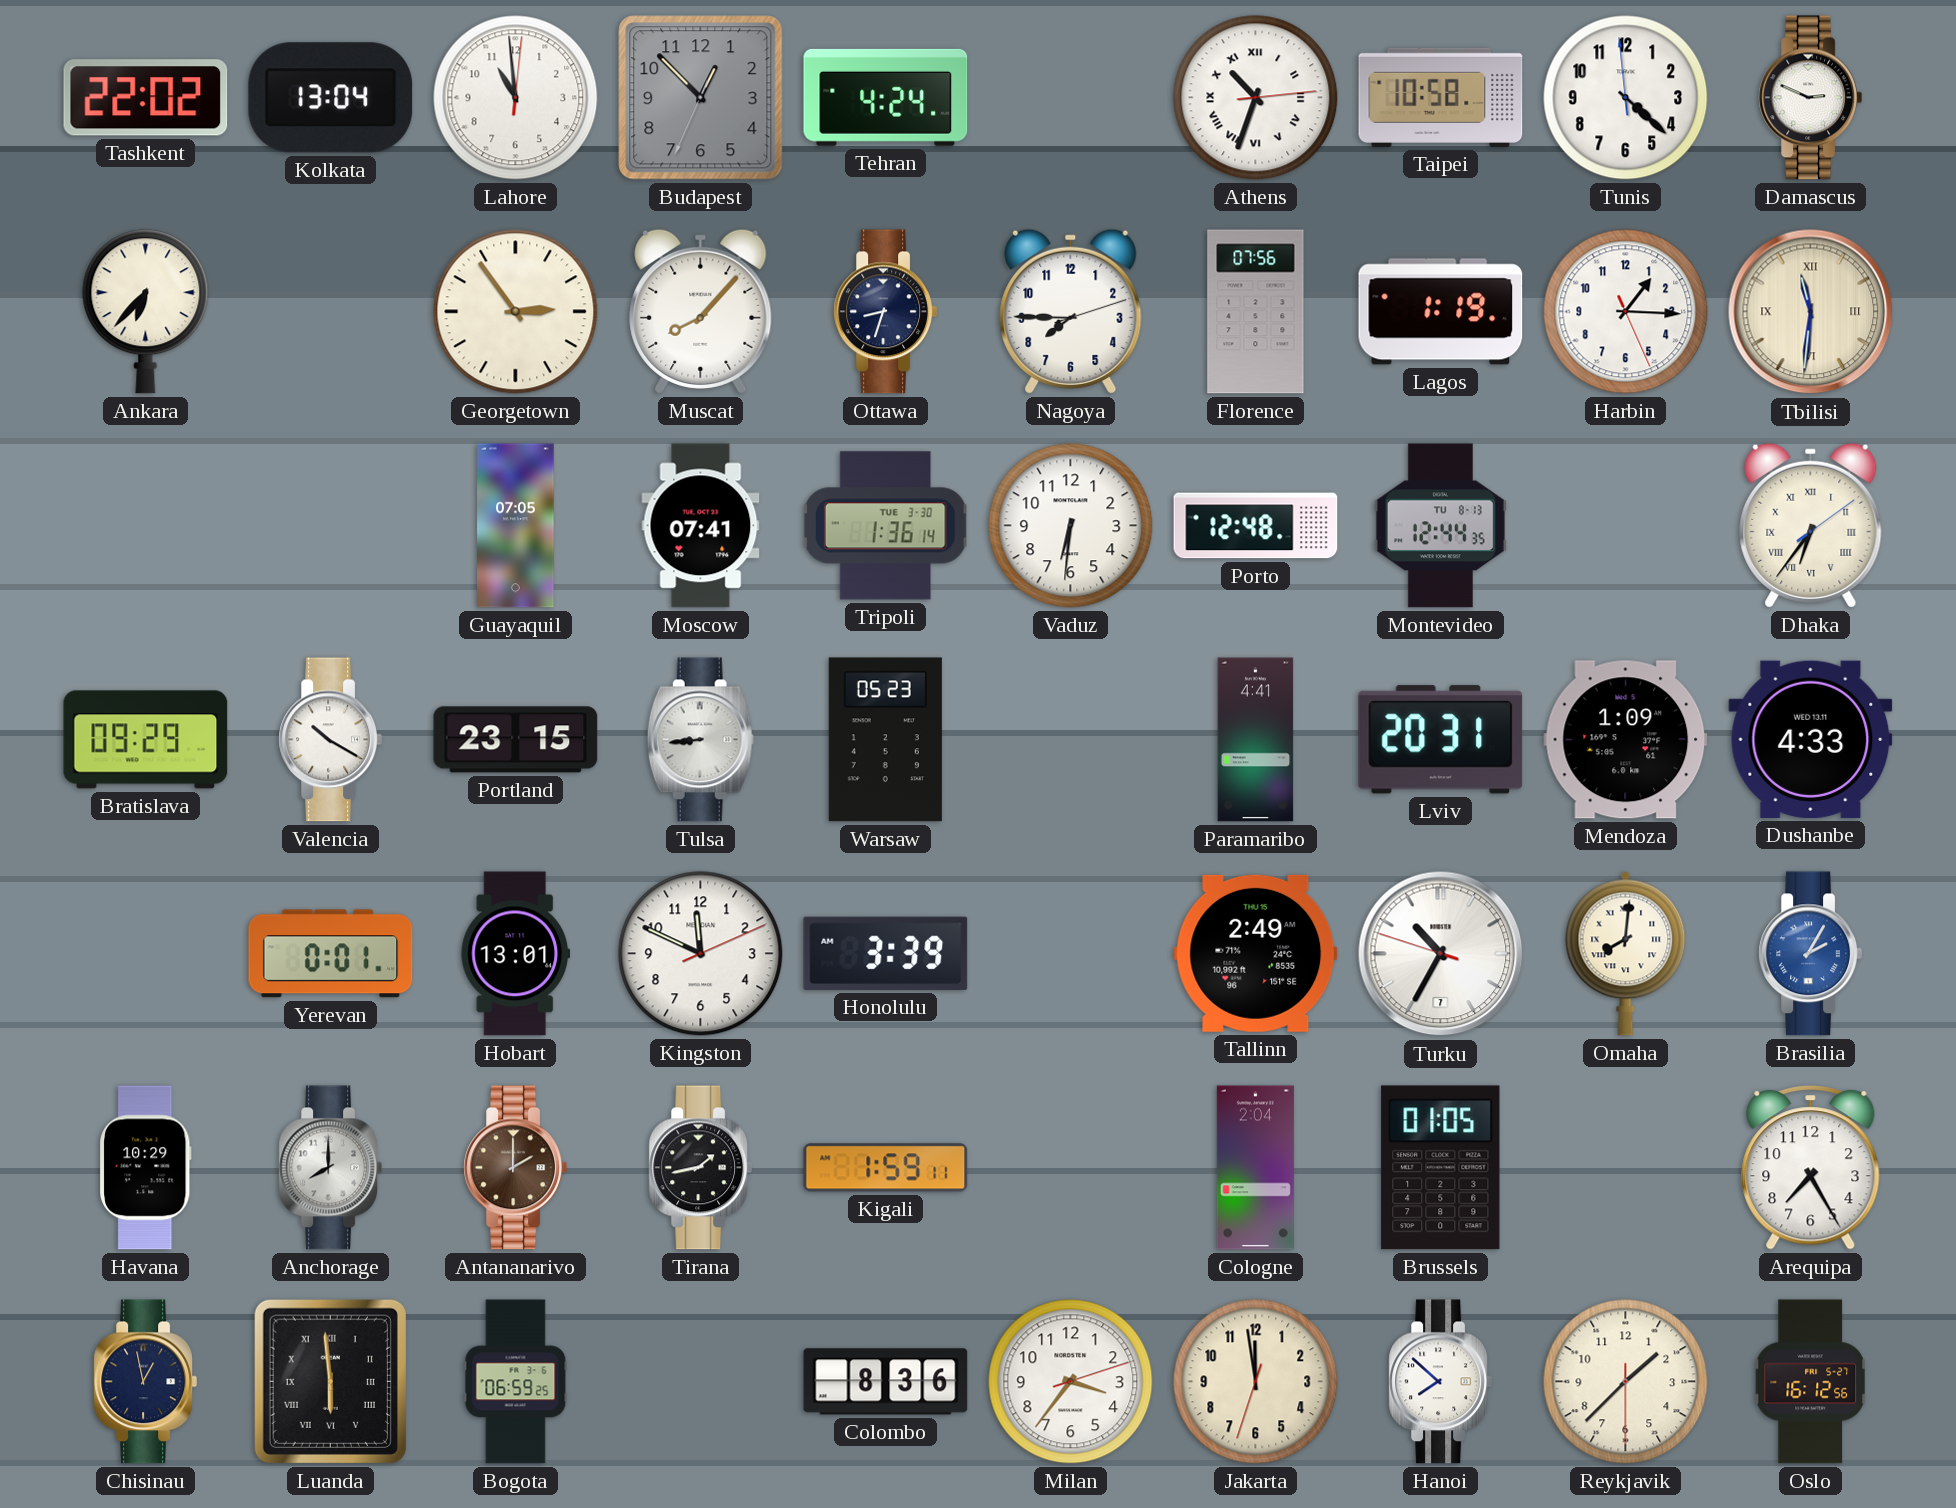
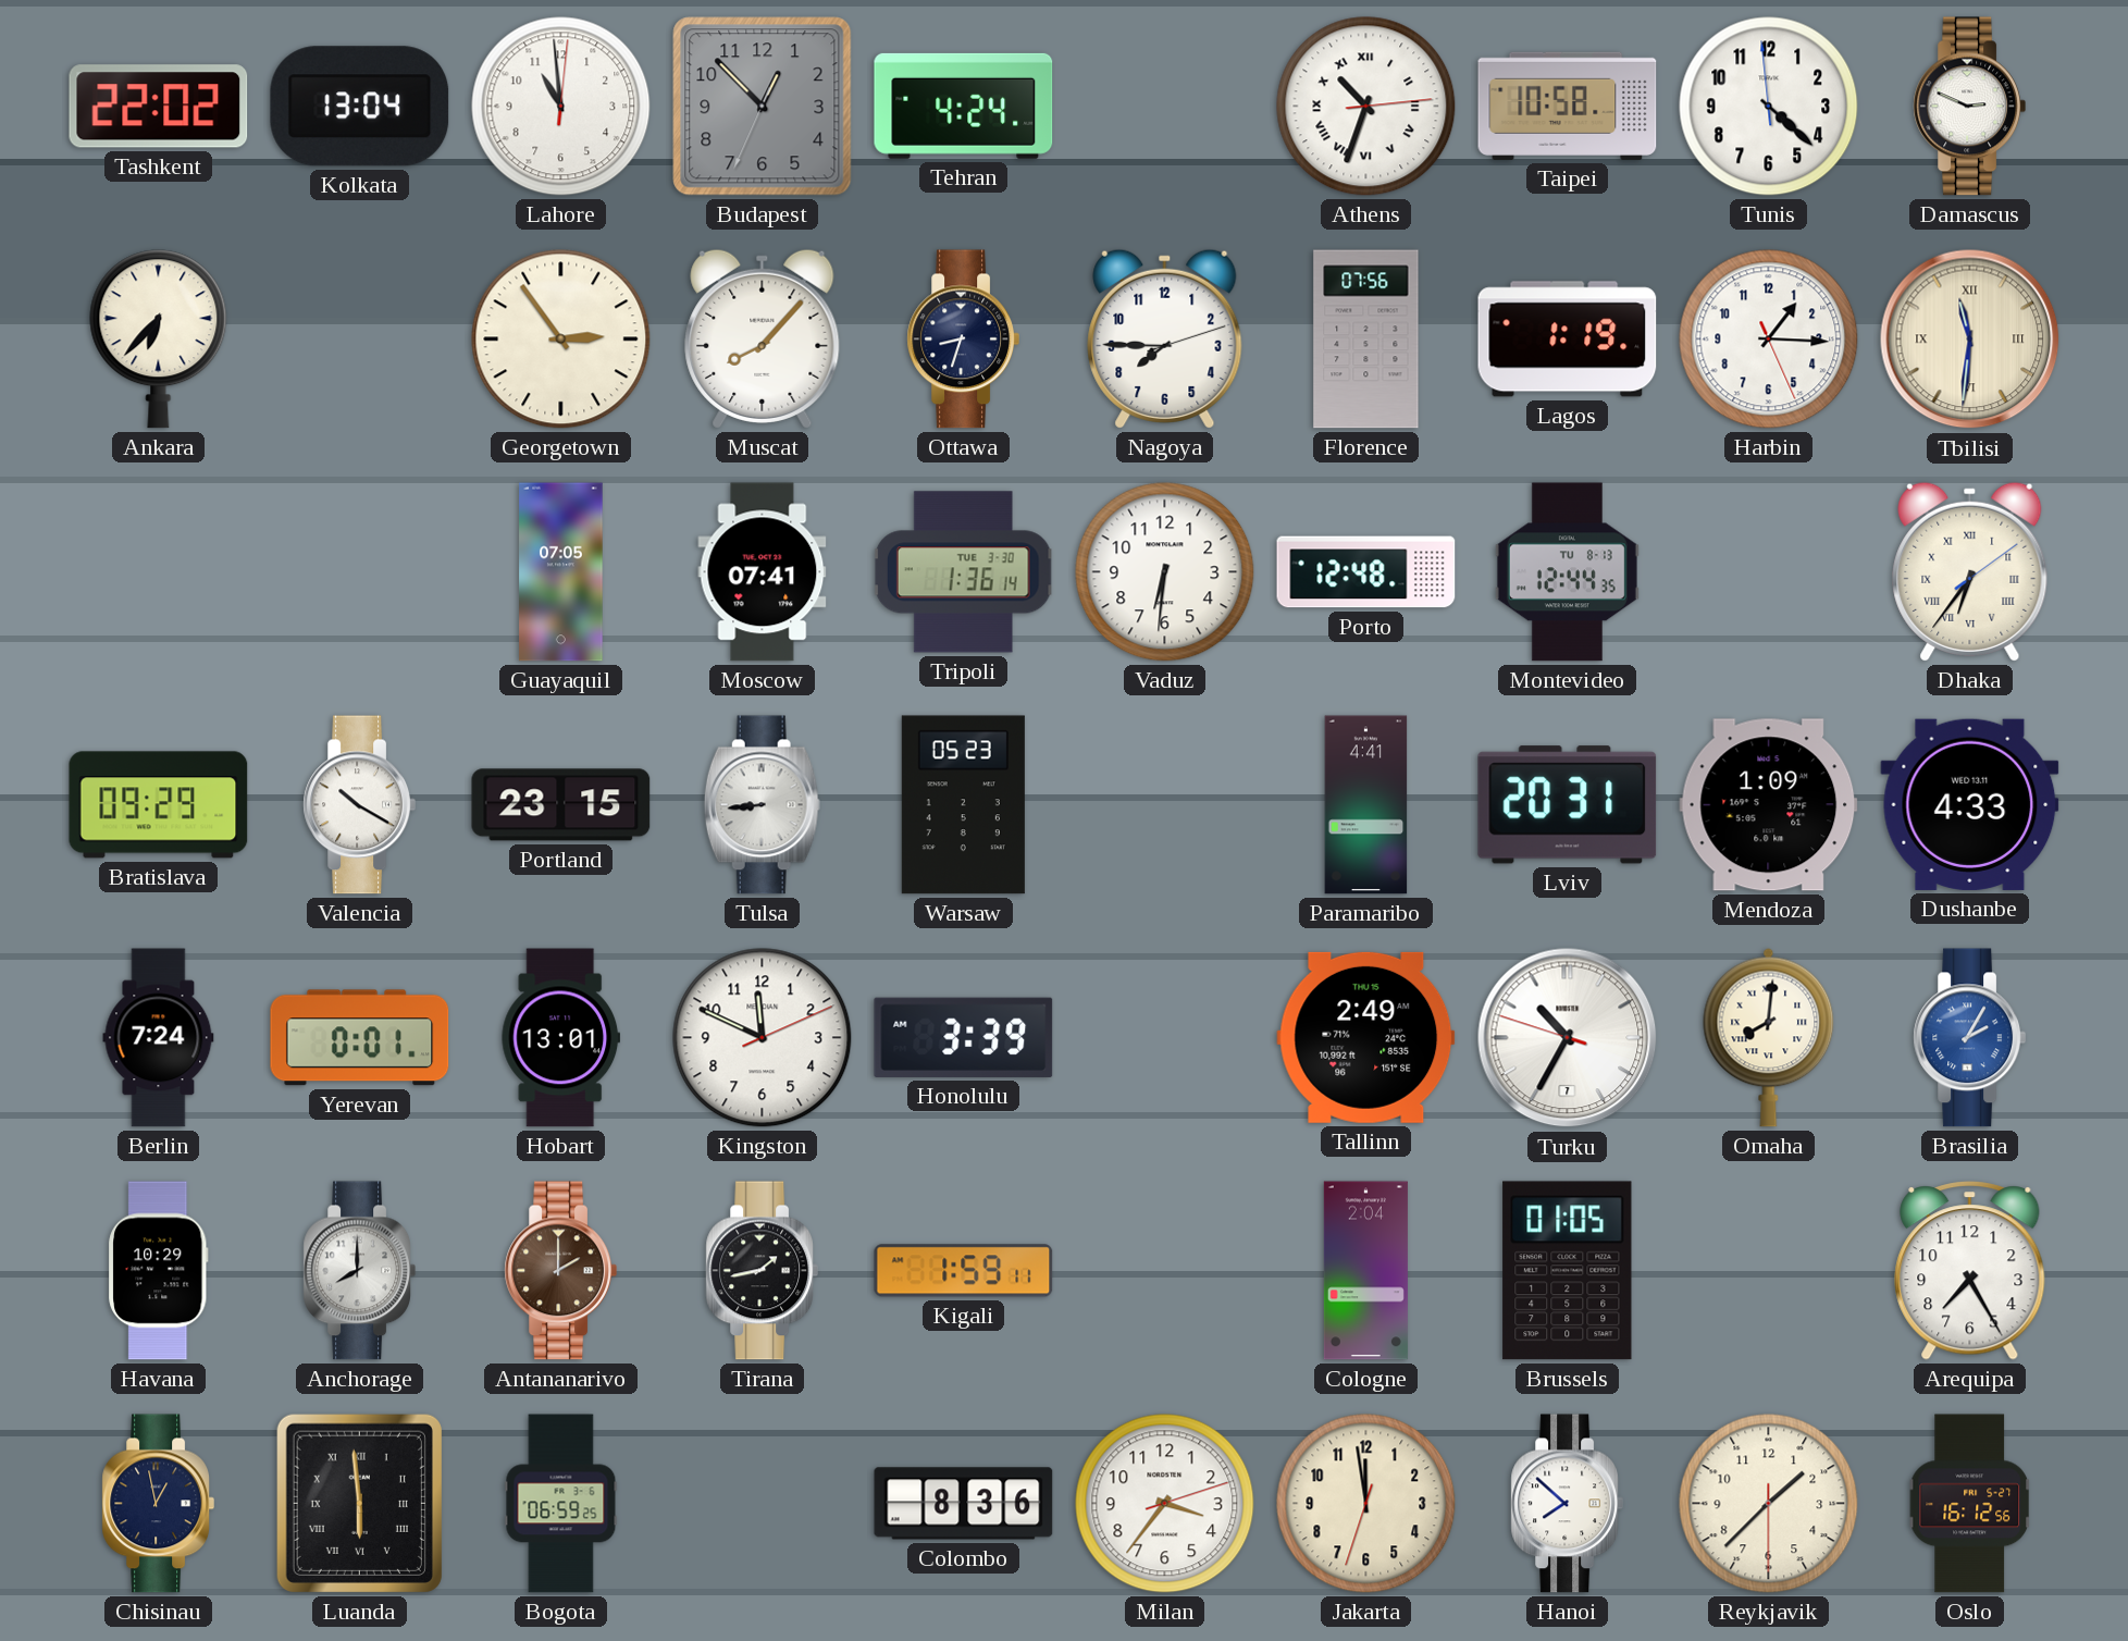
Berlin: none -> 7:24
